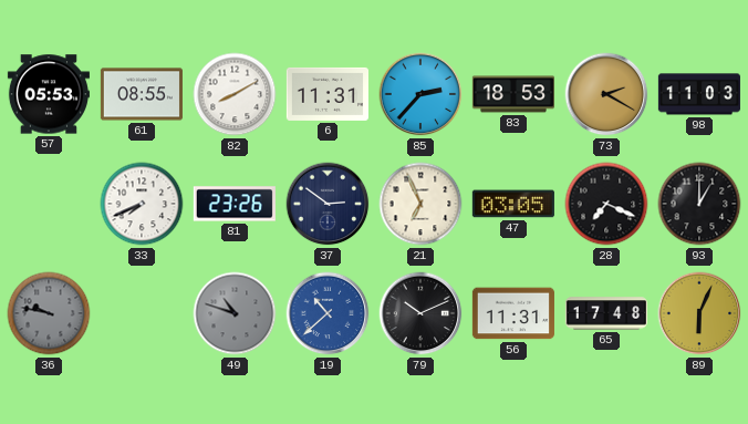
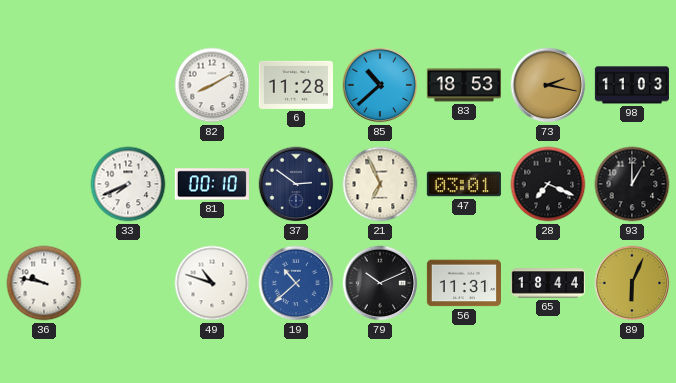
57: 05:53 -> none
61: 08:55 -> none
6: 11:31 -> 11:28
85: 2:37 -> 10:38
73: 2:20 -> 2:17
81: 23:26 -> 00:10
47: 03:05 -> 03:01
36 dial: grey -> white
49 dial: grey -> white
65: 17:48 -> 18:44
